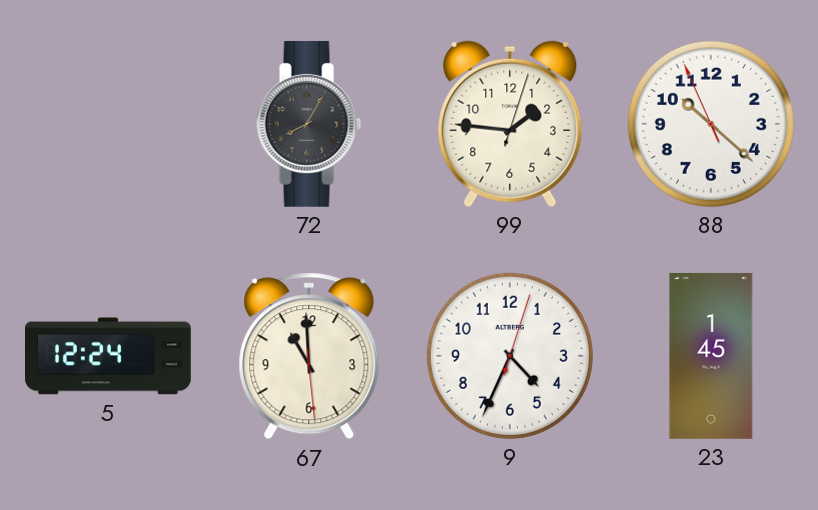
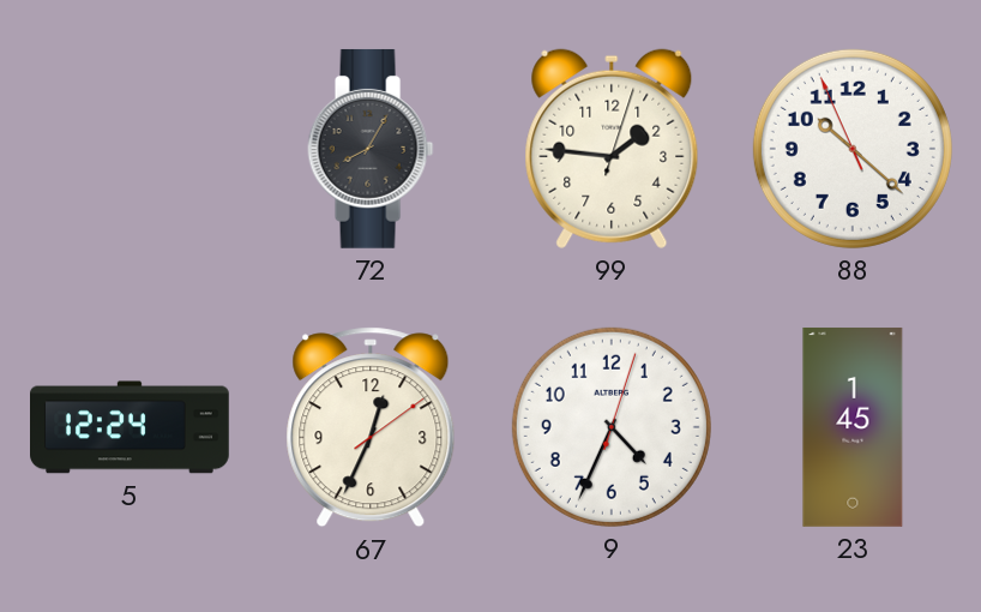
67: 10:59 -> 12:34
